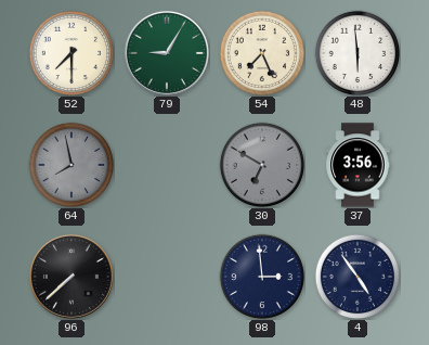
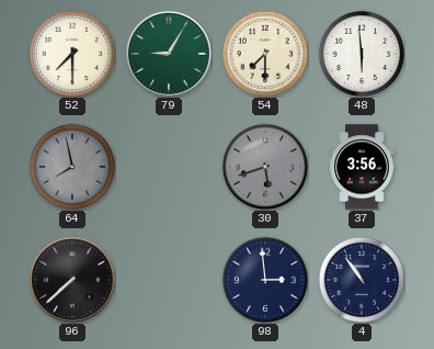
54: 7:26 -> 7:30
30: 6:50 -> 5:42
4: 4:54 -> 10:54
